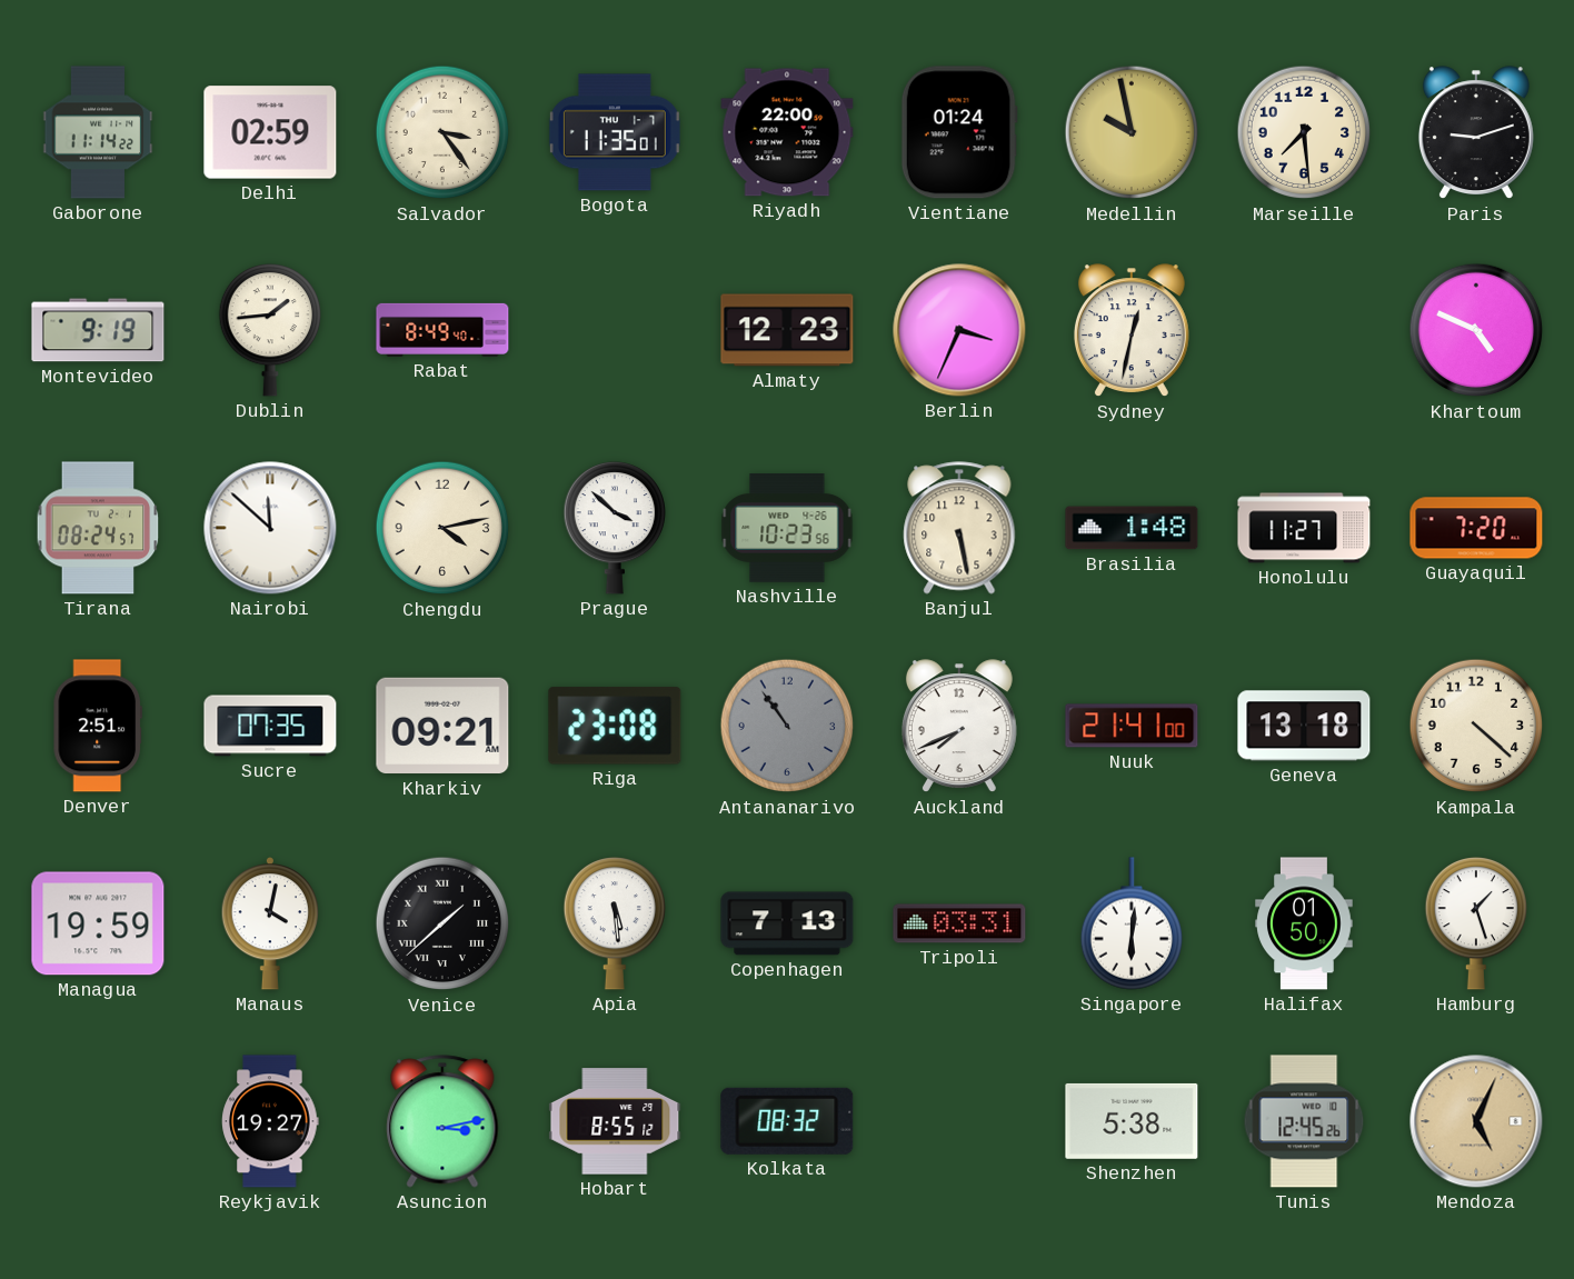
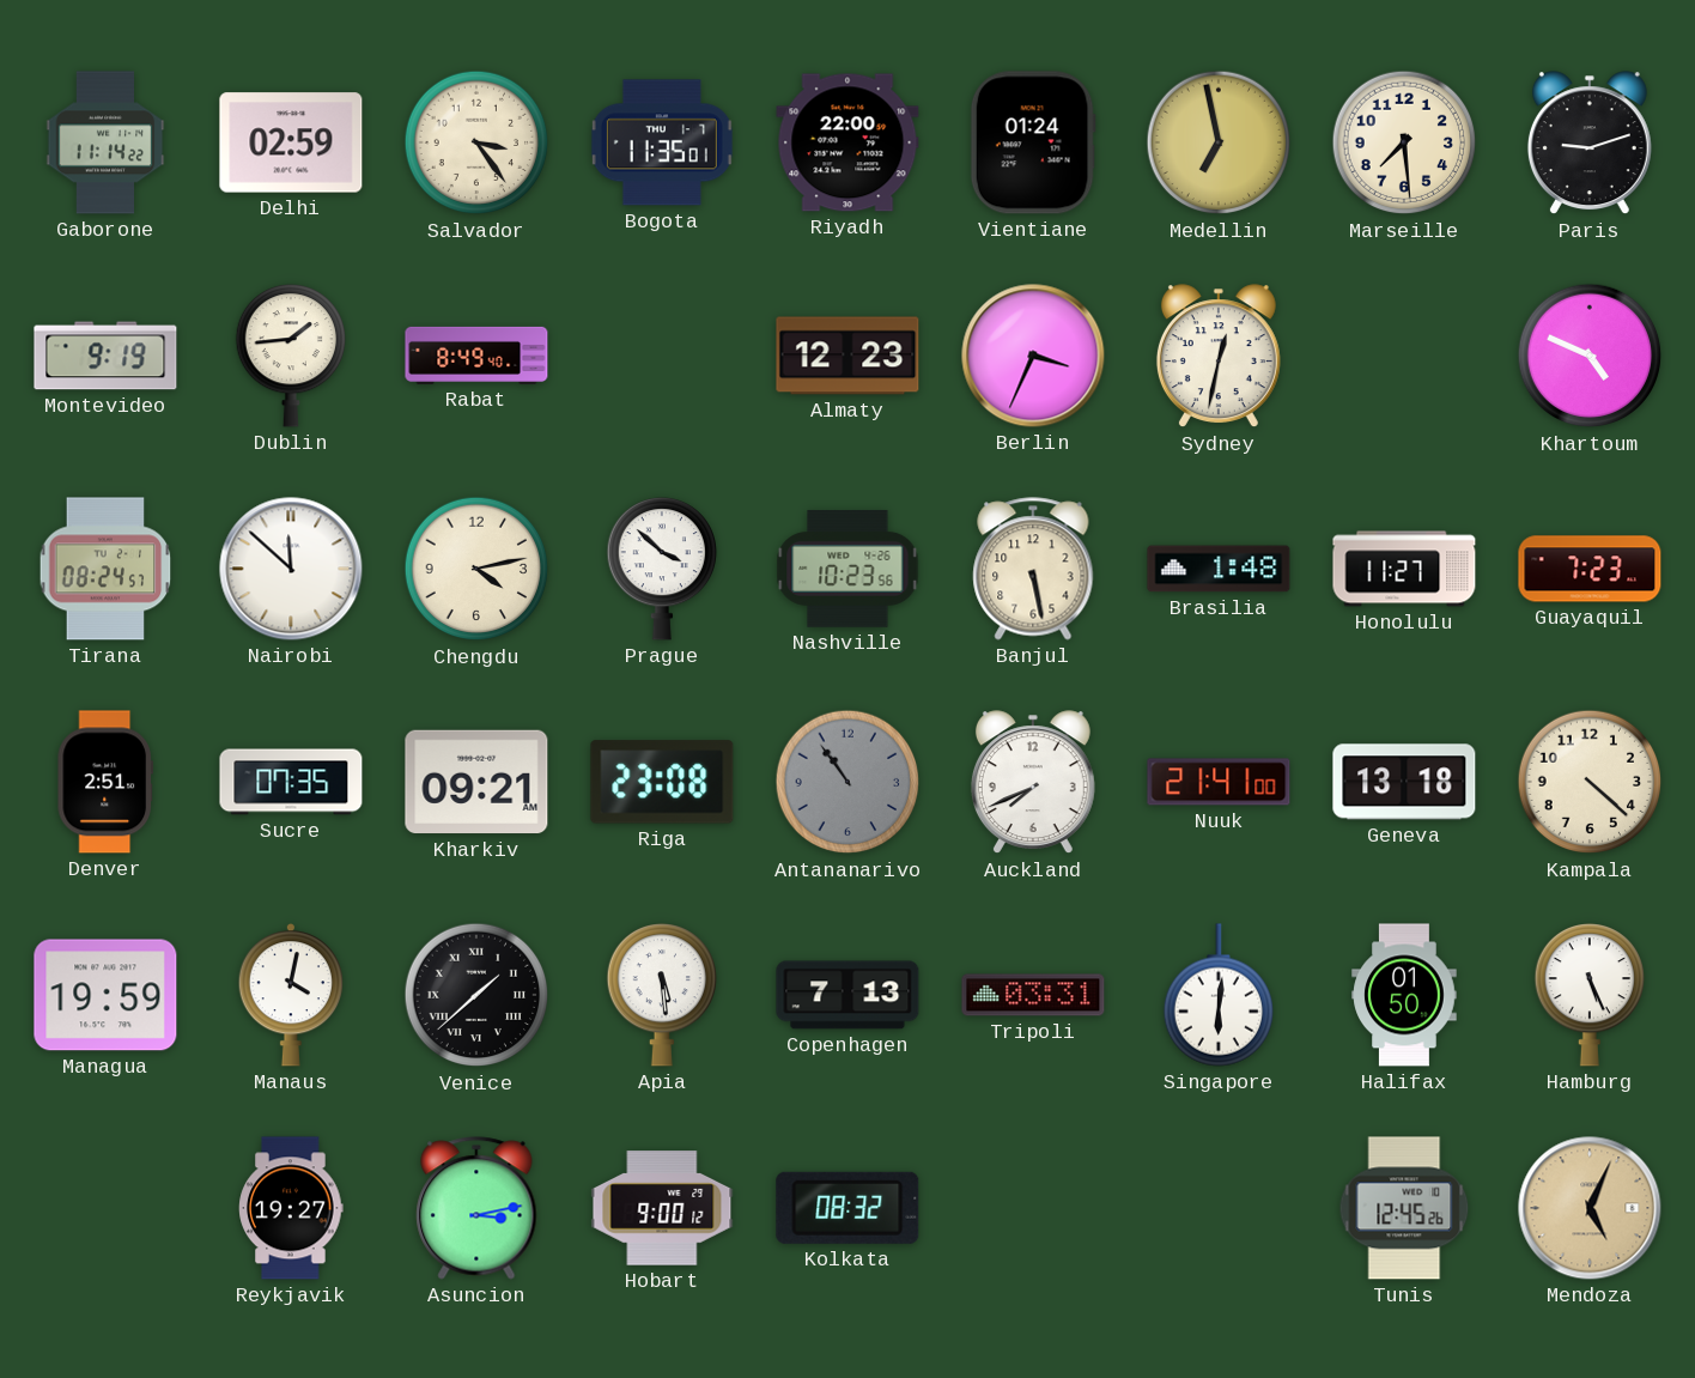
Medellin: 9:58 -> 6:58
Guayaquil: 7:20 -> 7:23
Hamburg: 1:27 -> 5:26
Hobart: 8:55 -> 9:00
Shenzhen: 5:38 -> none
